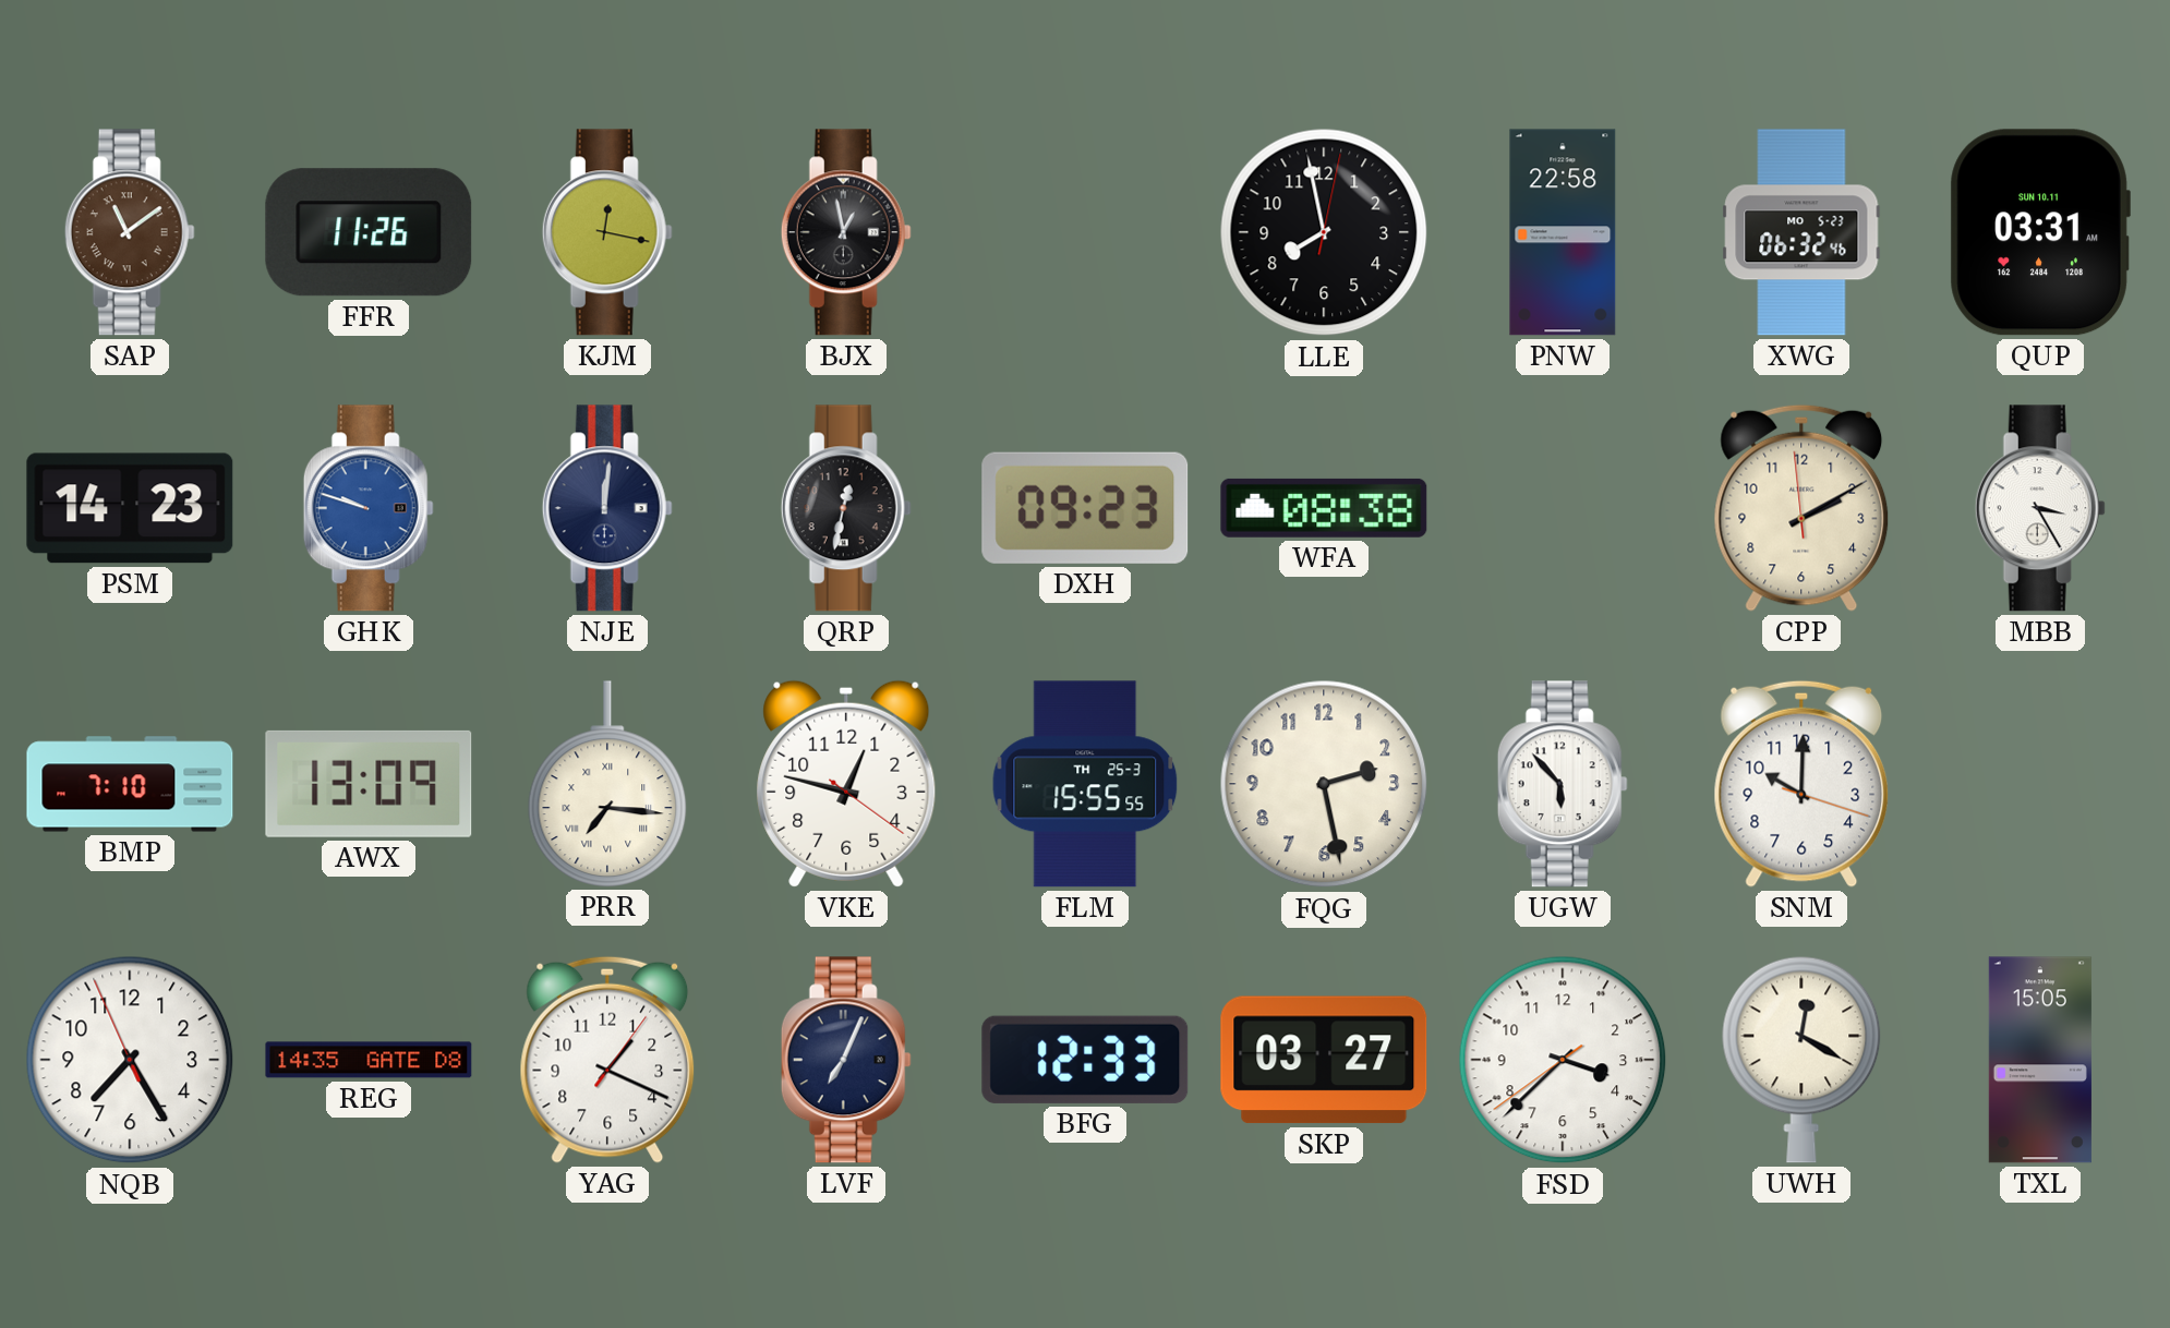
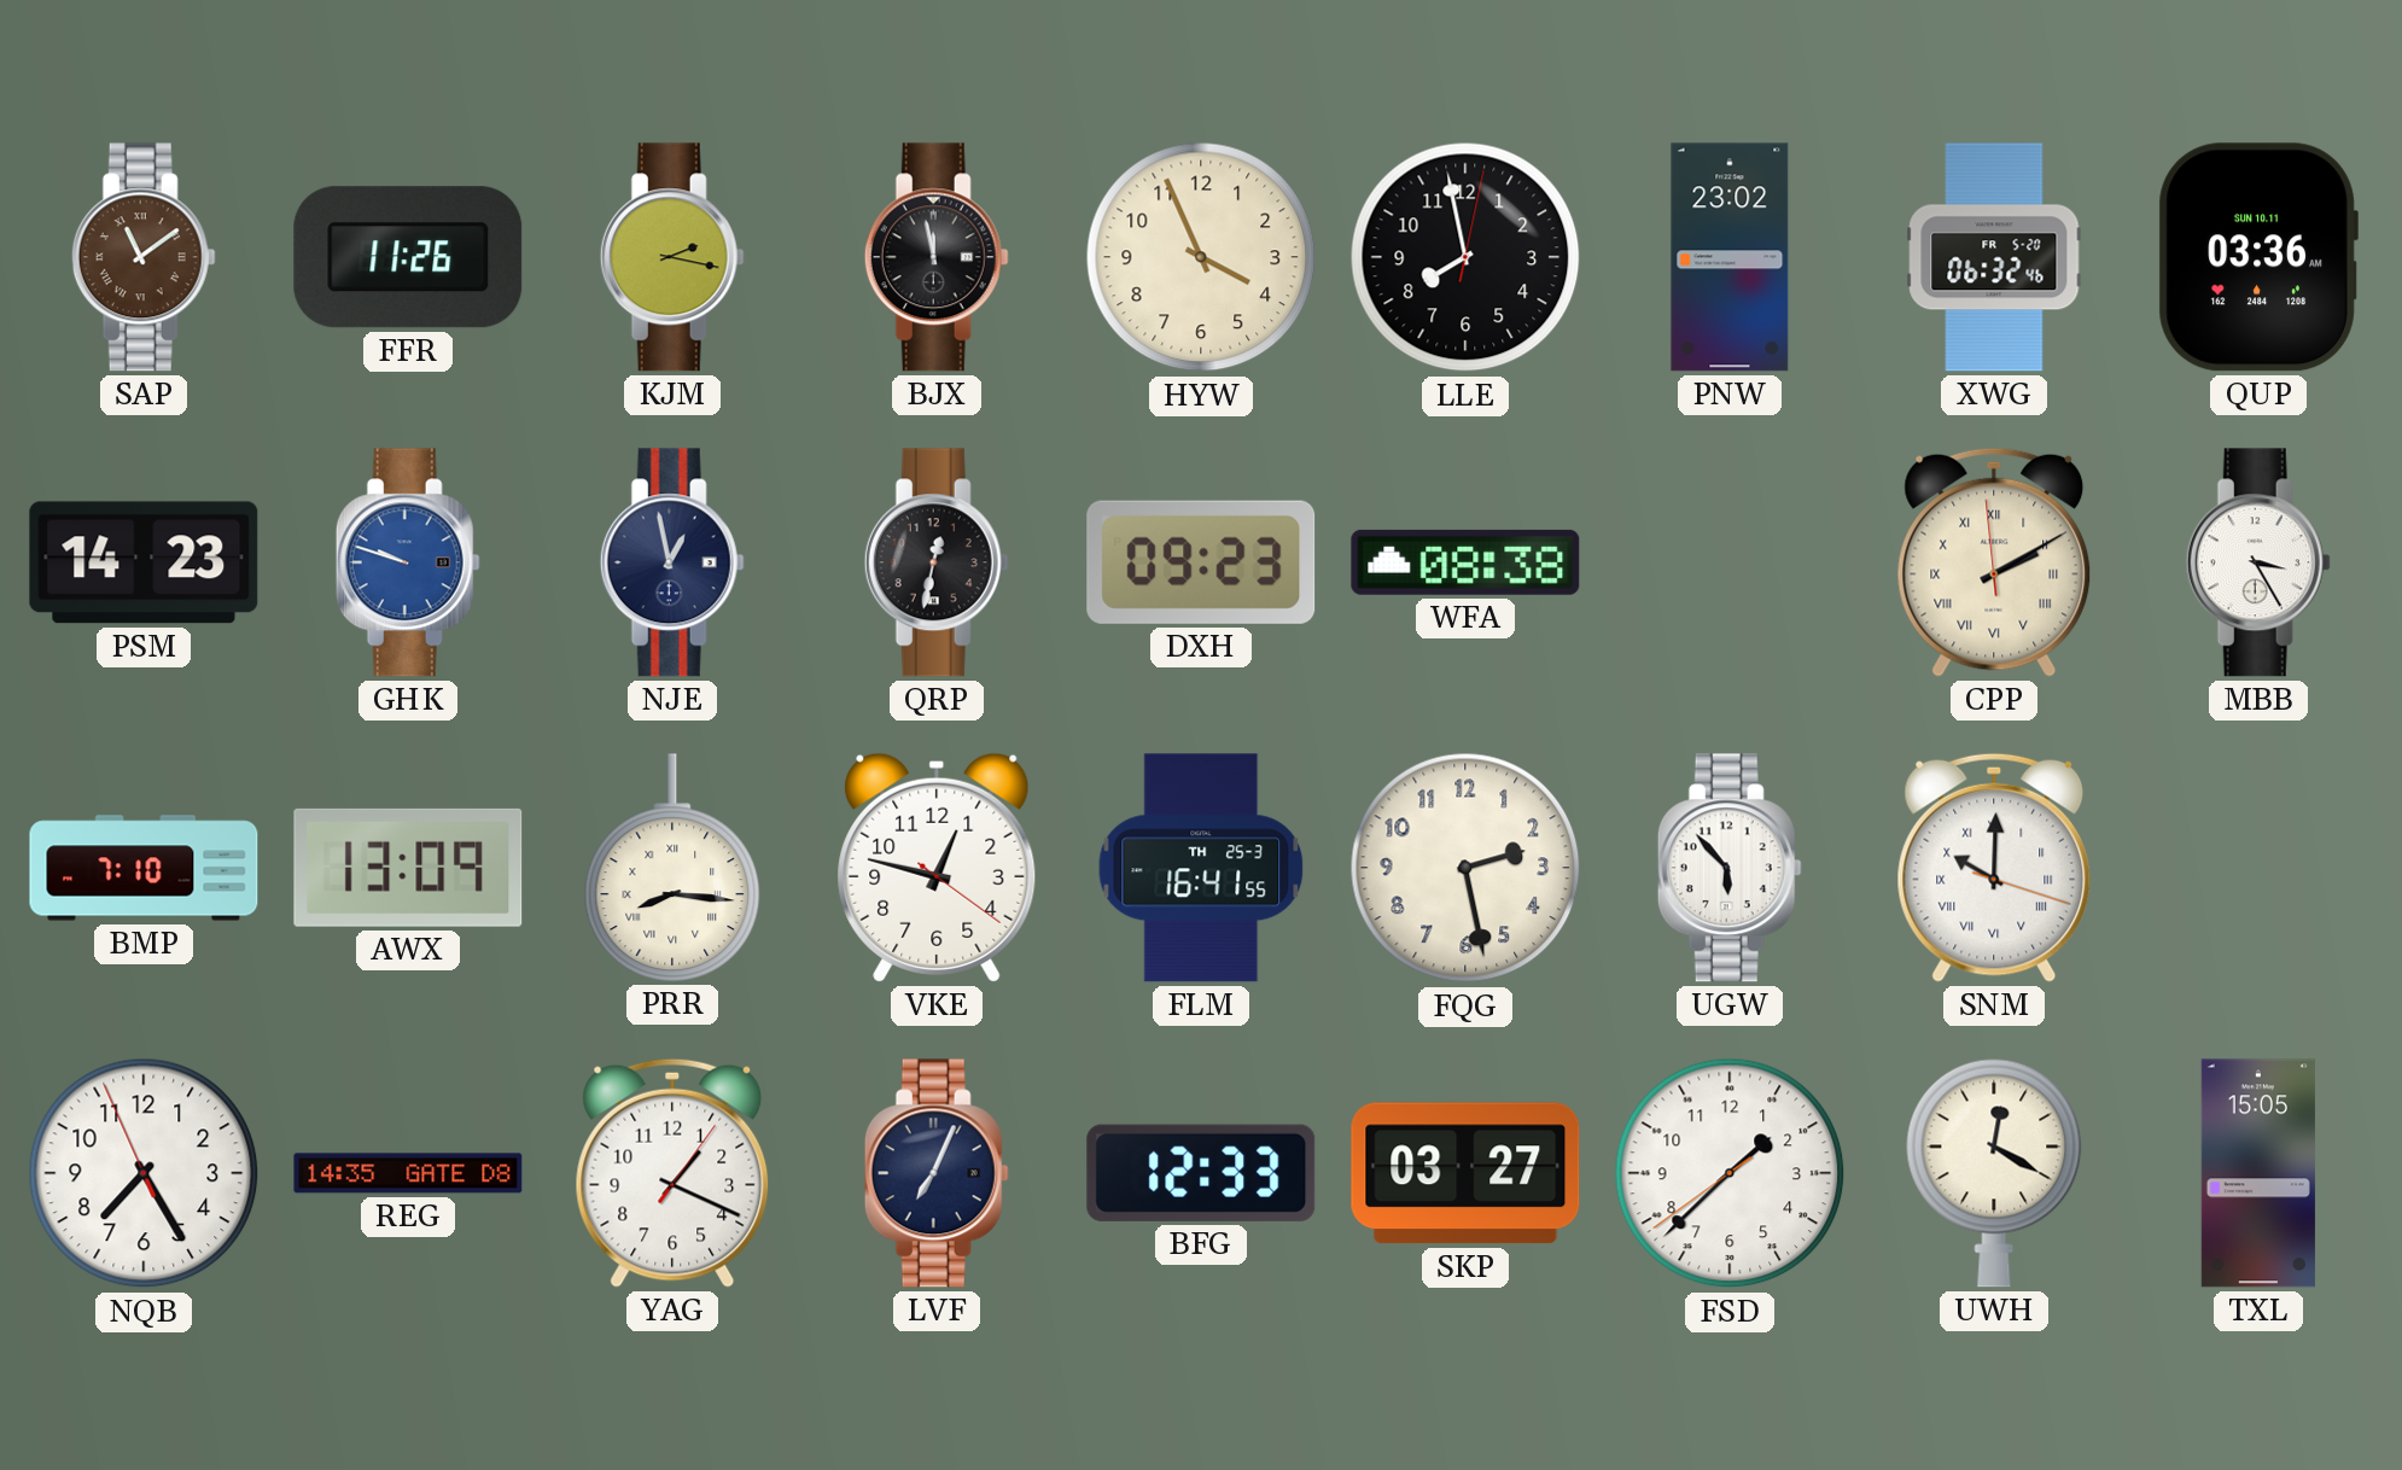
KJM: 12:17 -> 2:17
BJX: 12:58 -> 11:58
HYW: none -> 3:56
PNW: 22:58 -> 23:02
XWG date: MO 5-23 -> FR 5-20
QUP: 03:31 -> 03:36
NJE: 12:01 -> 12:58
CPP numerals: Arabic -> Roman
PRR: 7:16 -> 8:16
FLM: 15:55 -> 16:41
SNM numerals: Arabic -> Roman
FSD: 3:37 -> 1:37
